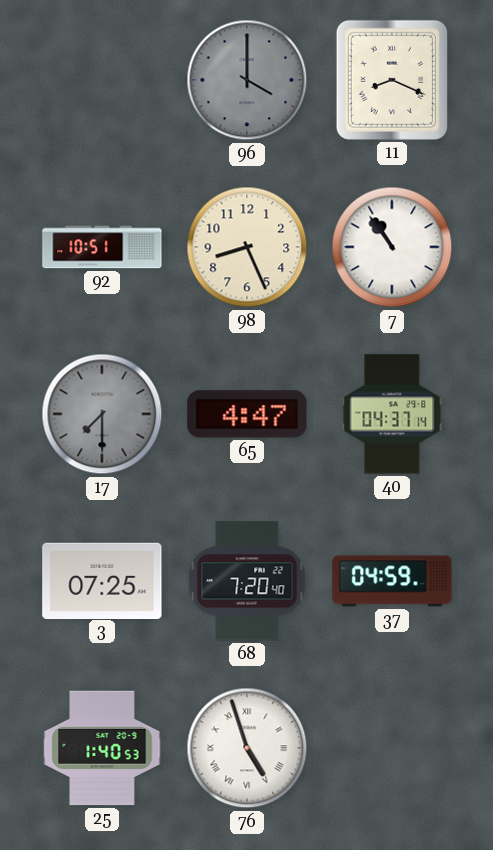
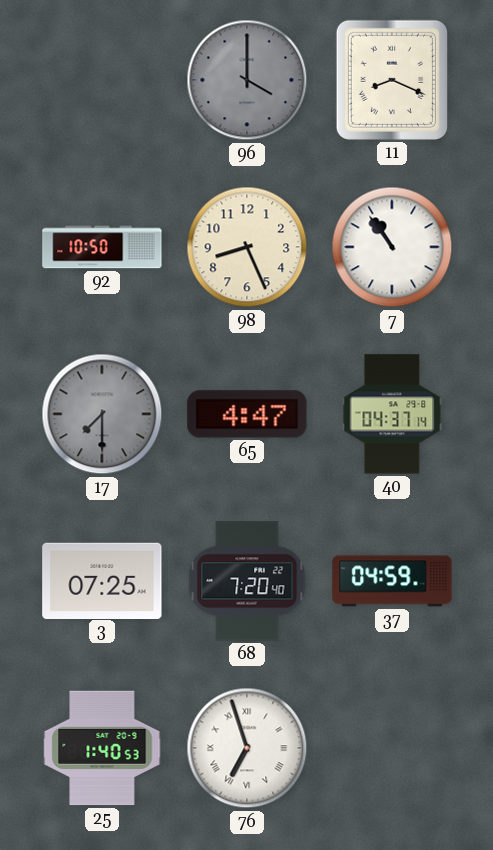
92: 10:51 -> 10:50
76: 4:57 -> 6:57
